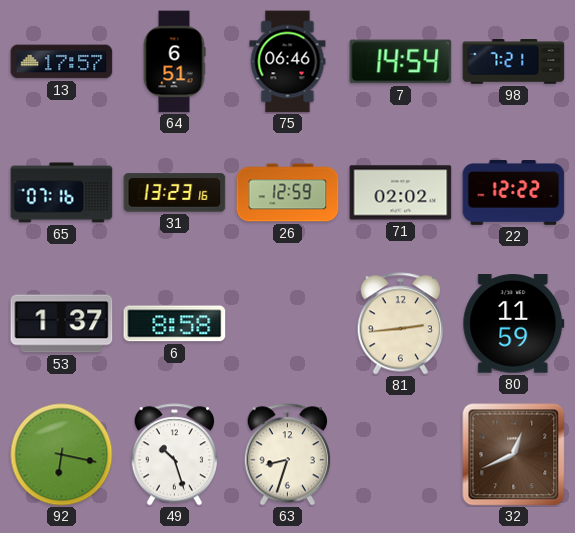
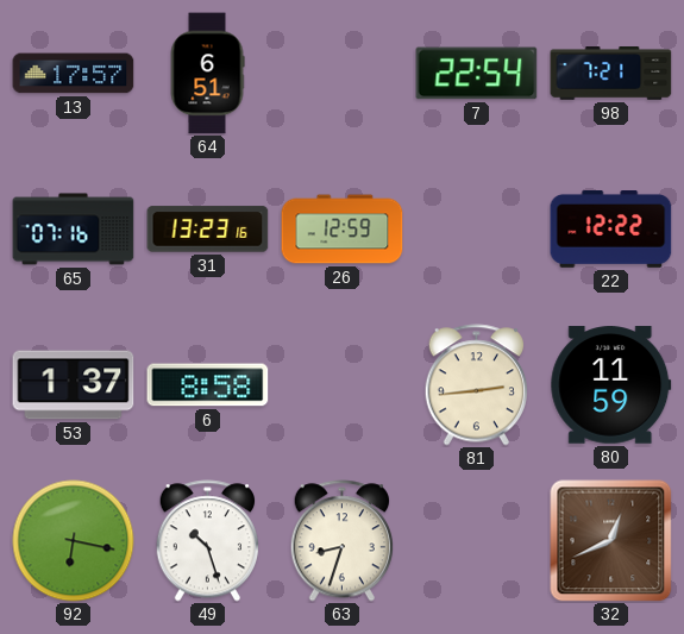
75: 06:46 -> none
7: 14:54 -> 22:54
71: 02:02 -> none
